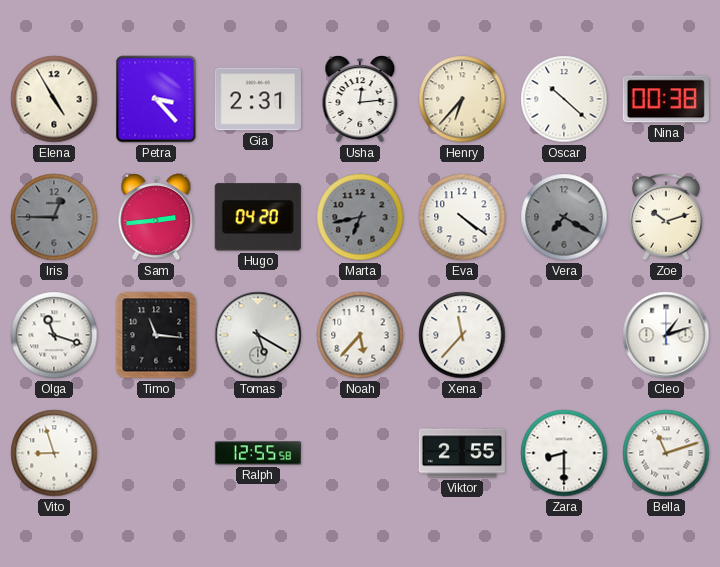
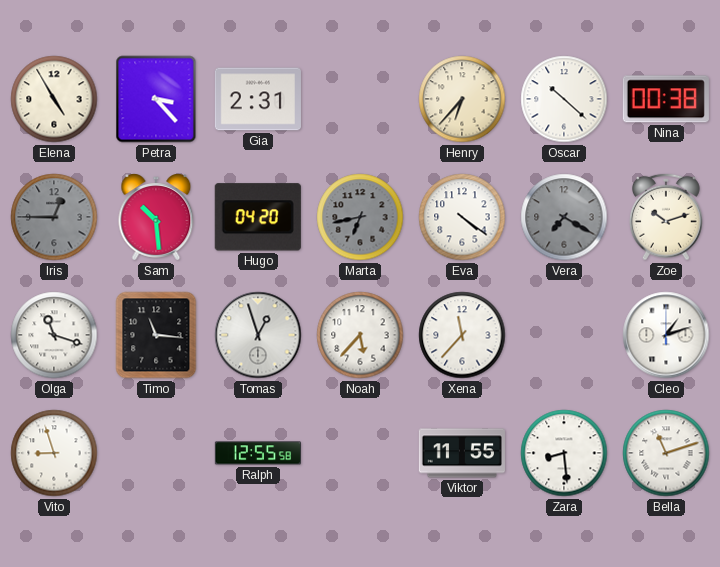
Usha: 12:14 -> none
Sam: 2:44 -> 10:29
Tomas: 5:20 -> 12:57
Viktor: 2:55 -> 11:55
Zara: 8:30 -> 8:29
